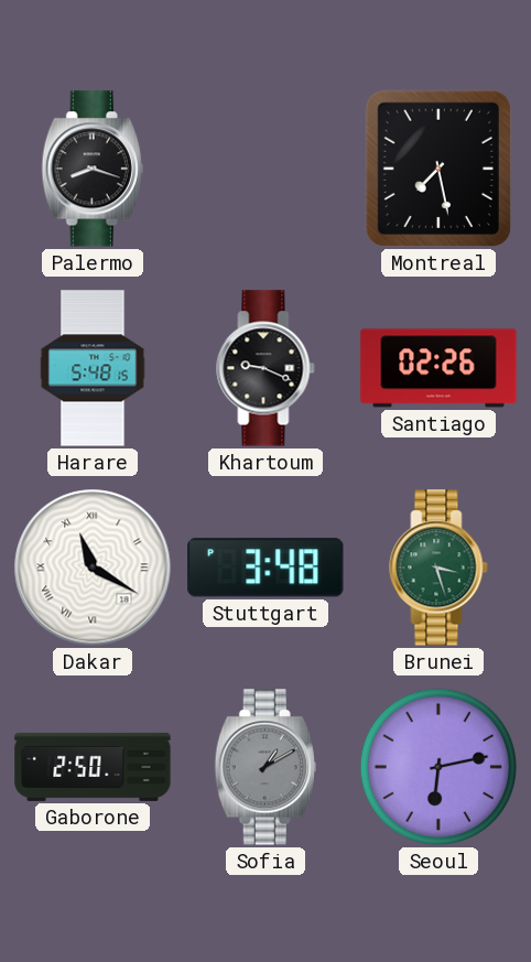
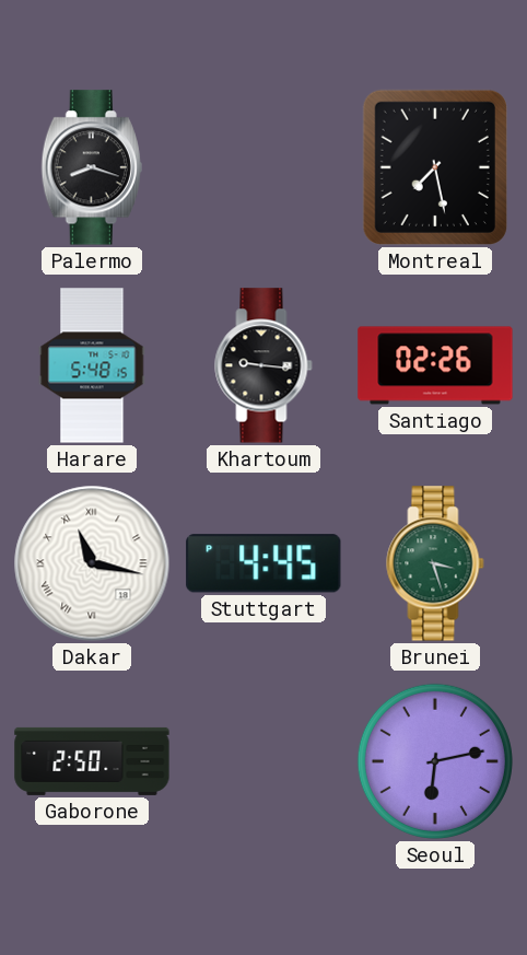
Khartoum: 9:19 -> 9:16
Dakar: 11:20 -> 11:17
Stuttgart: 3:48 -> 4:45
Sofia: 1:10 -> none
